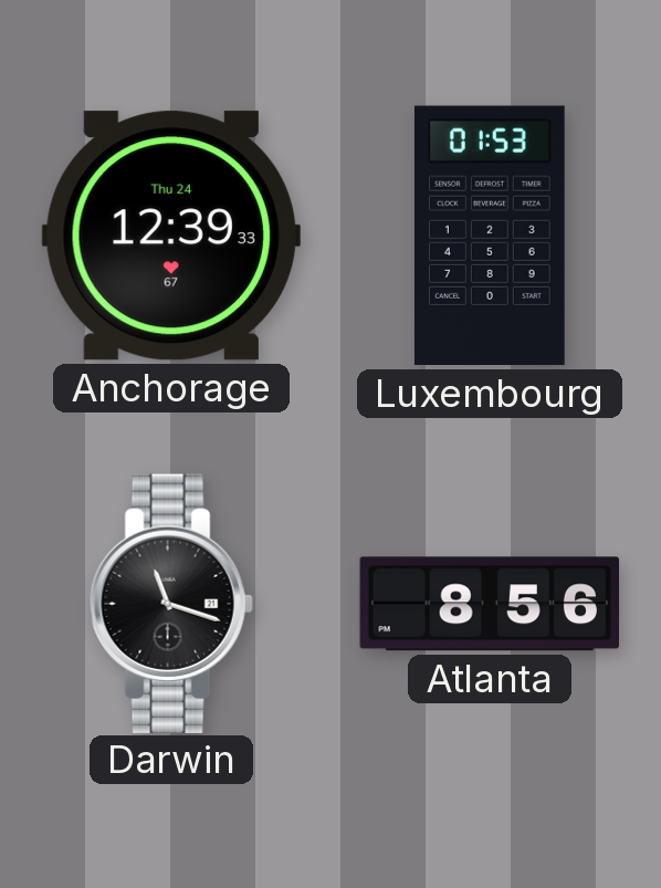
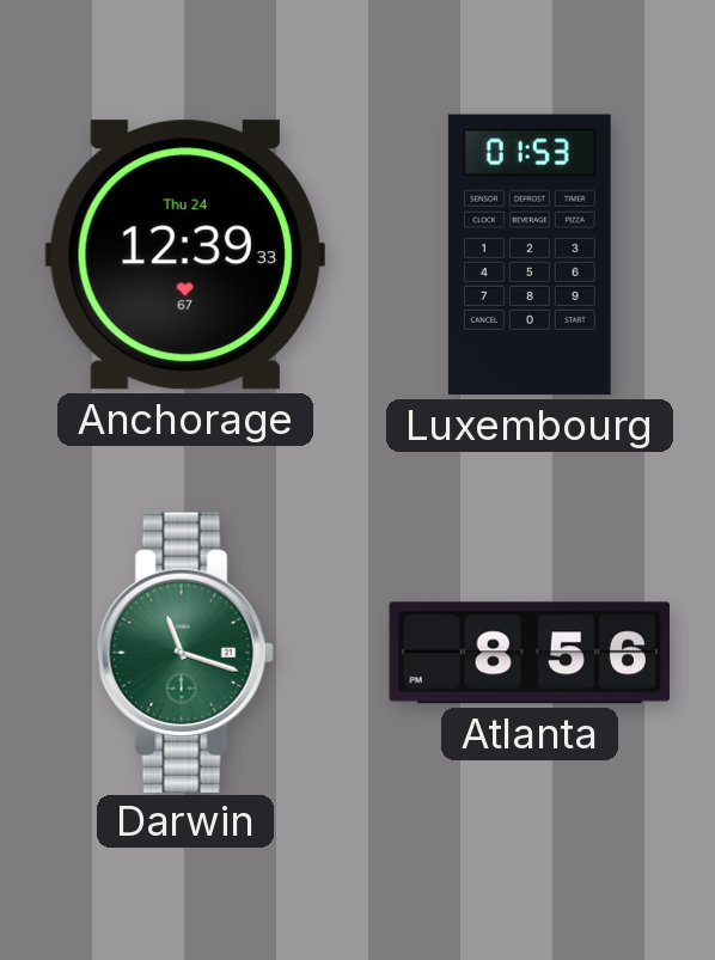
Darwin dial: black -> green
